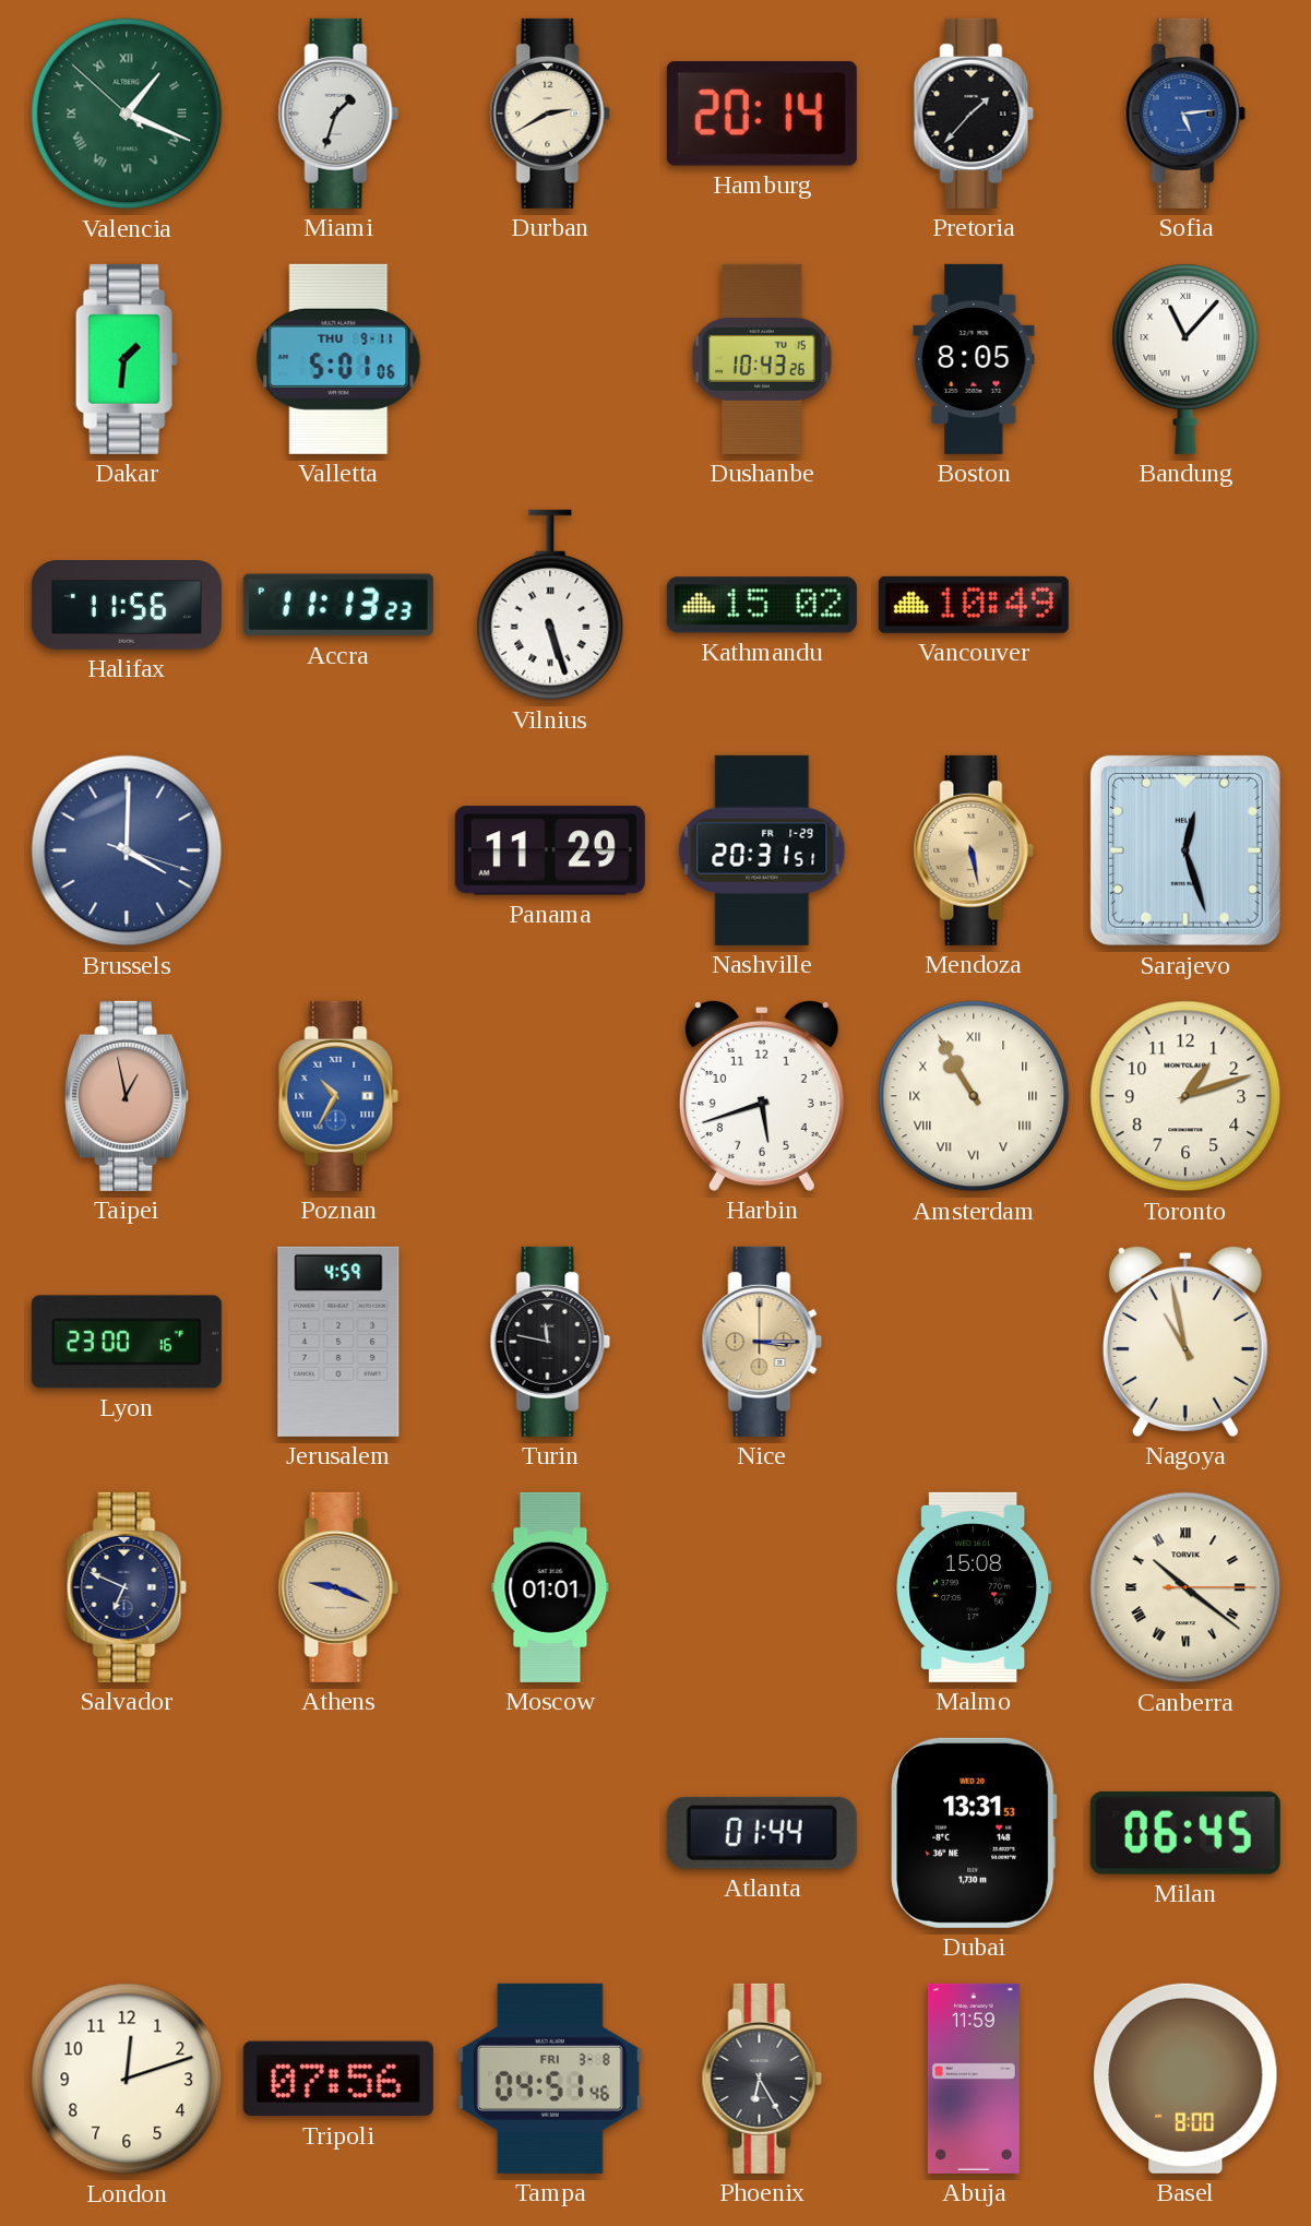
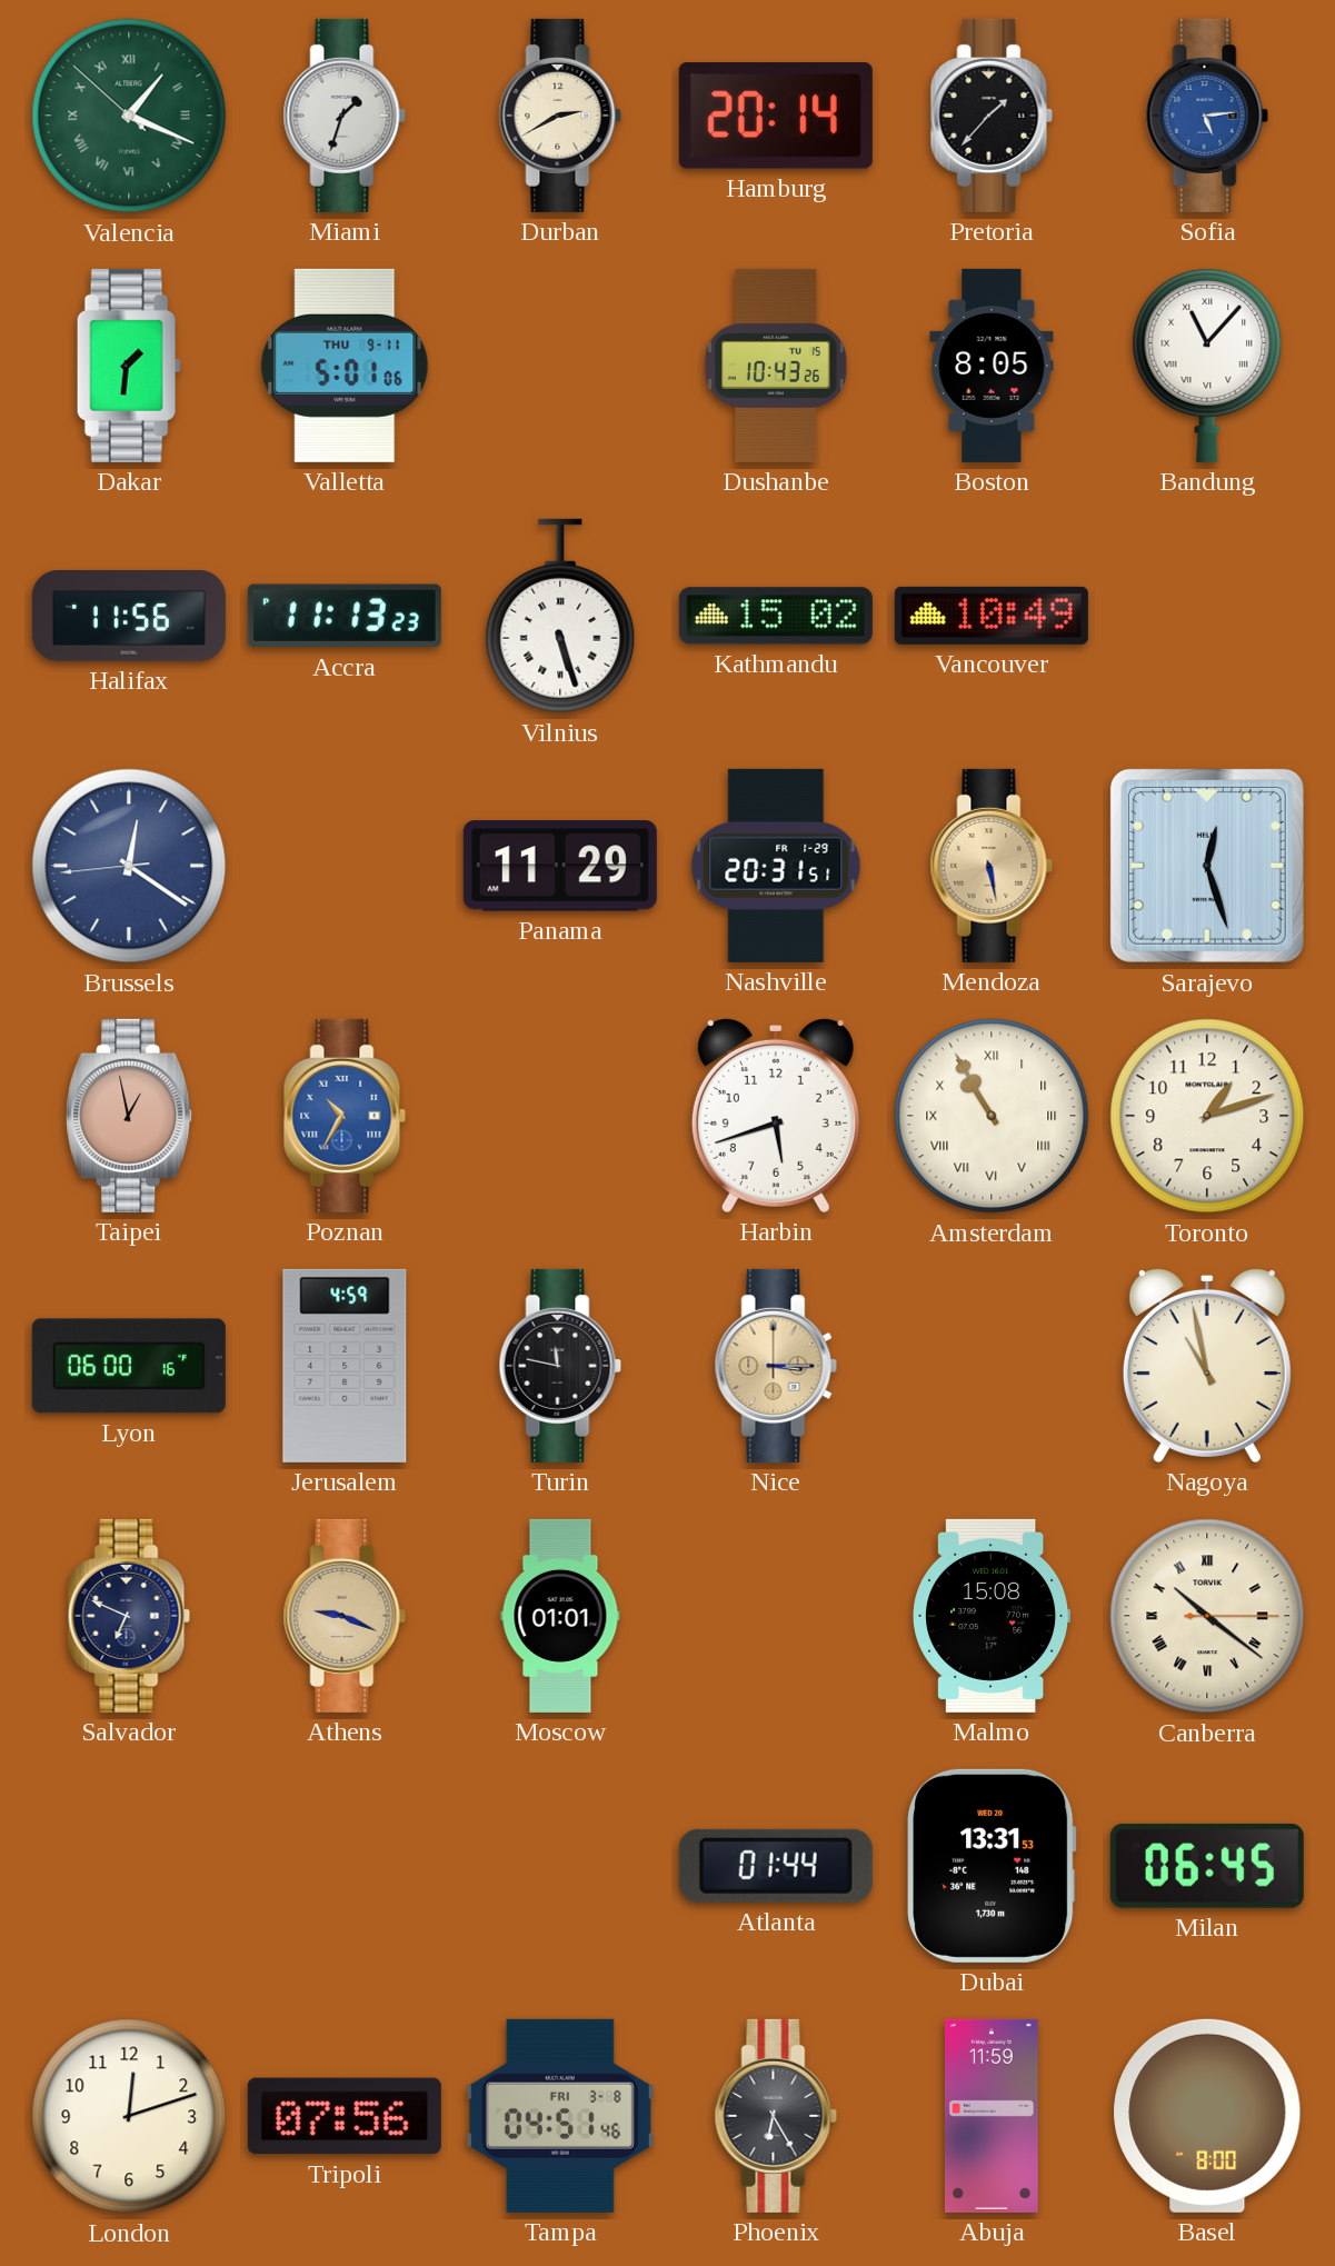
Brussels: 4:00 -> 12:20
Lyon: 23:00 -> 06:00
